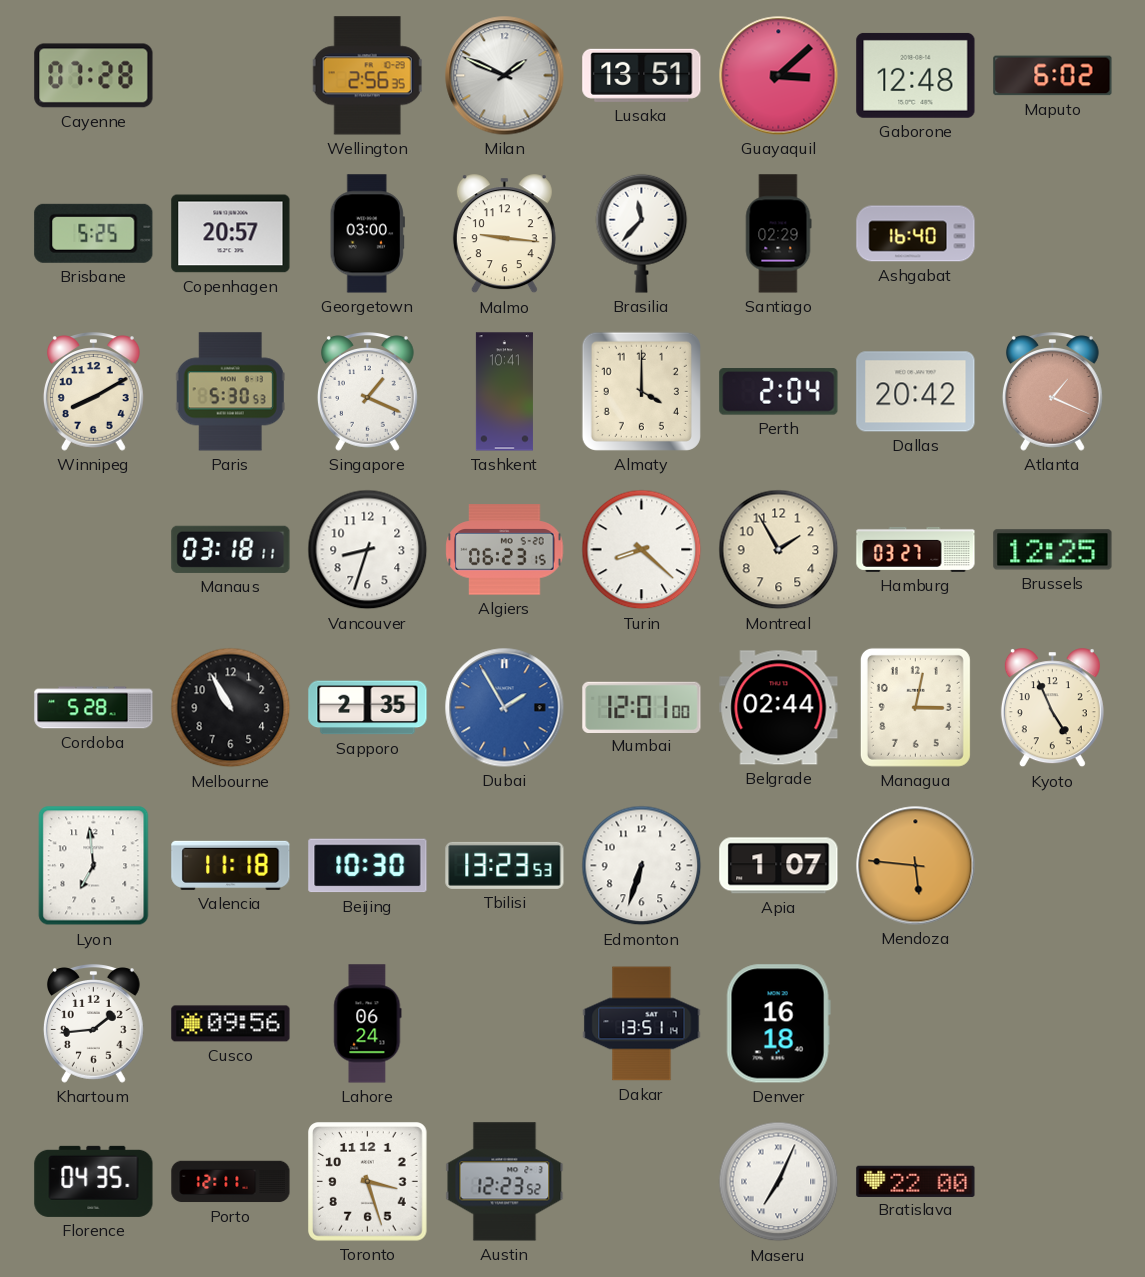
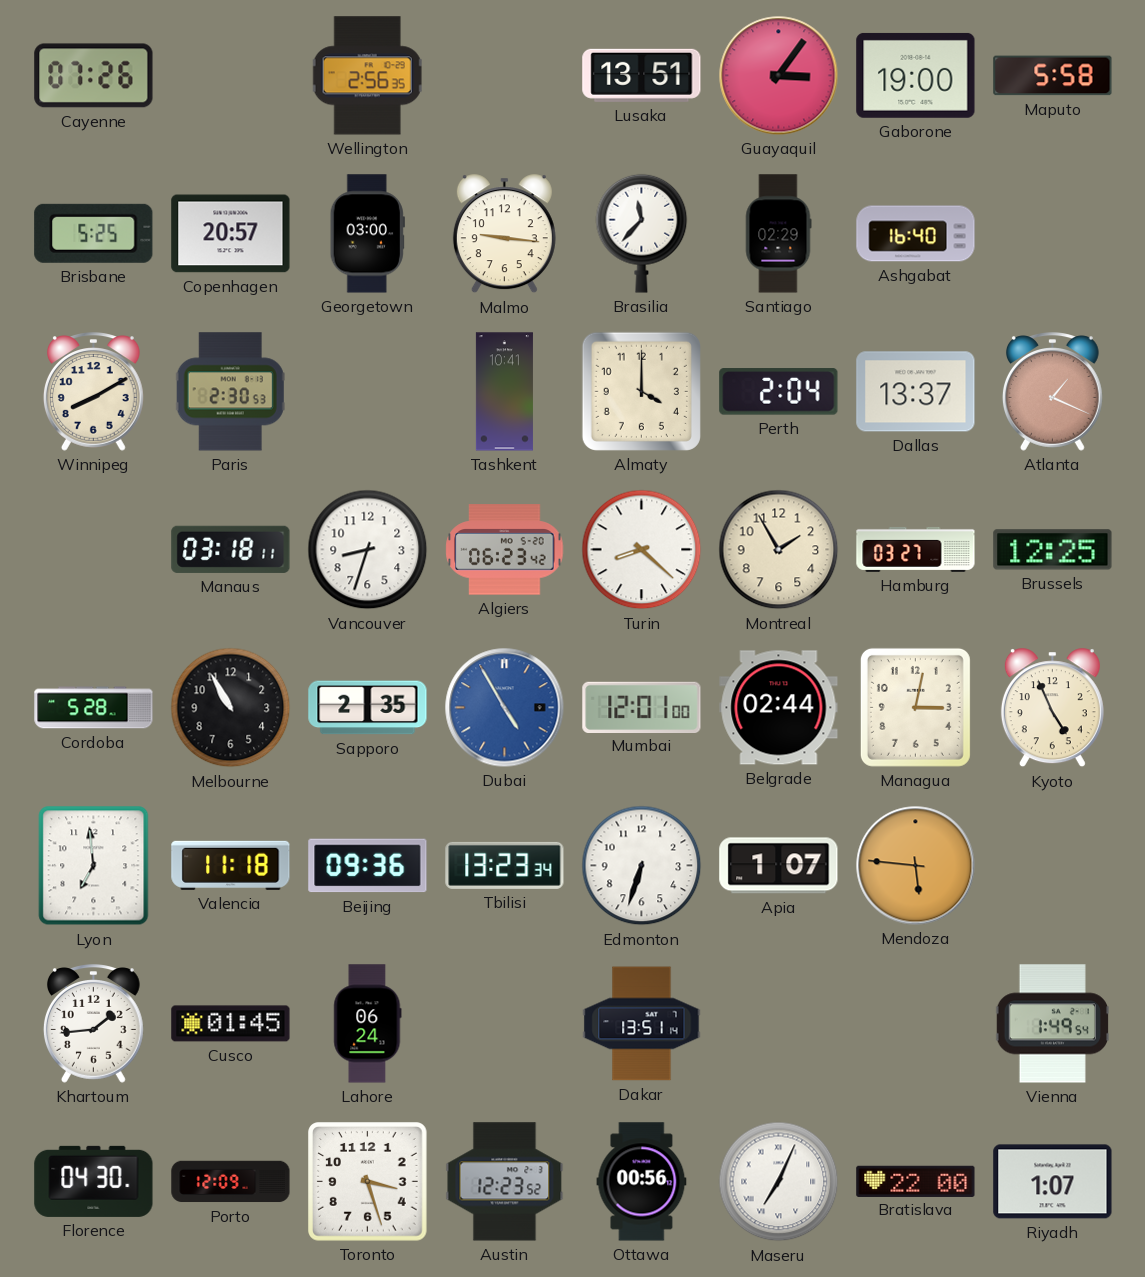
Cayenne: 07:28 -> 07:26
Milan: 1:49 -> none
Guayaquil: 3:08 -> 3:06
Gaborone: 12:48 -> 19:00
Maputo: 6:02 -> 5:58
Paris: 5:30 -> 2:30
Singapore: 1:19 -> none
Dallas: 20:42 -> 13:37
Algiers: 06:23:15 -> 06:23:42
Dubai: 1:55 -> 4:55
Beijing: 10:30 -> 09:36
Tbilisi: 13:23:53 -> 13:23:34
Cusco: 09:56 -> 01:45
Denver: 16:18 -> none
Vienna: none -> 1:49
Florence: 04:35 -> 04:30
Porto: 12:11 -> 12:09
Ottawa: none -> 00:56
Riyadh: none -> 1:07
